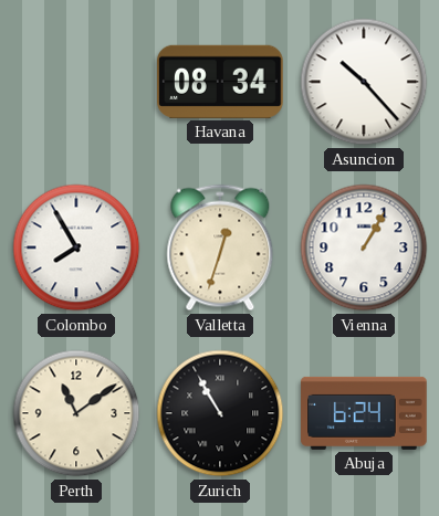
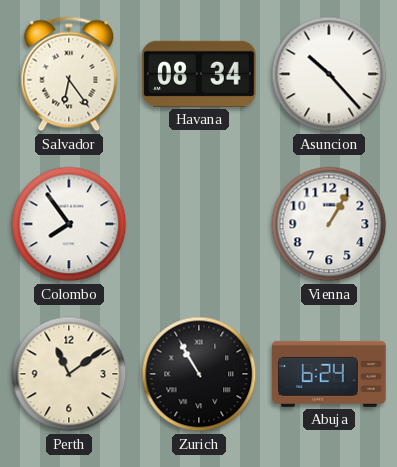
Salvador: none -> 6:24
Colombo: 7:55 -> 7:54
Valletta: 12:33 -> none
